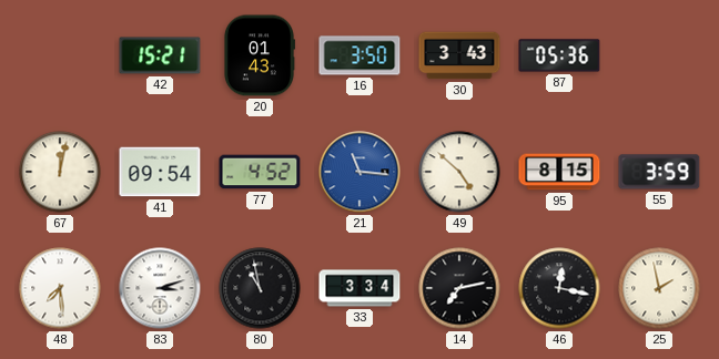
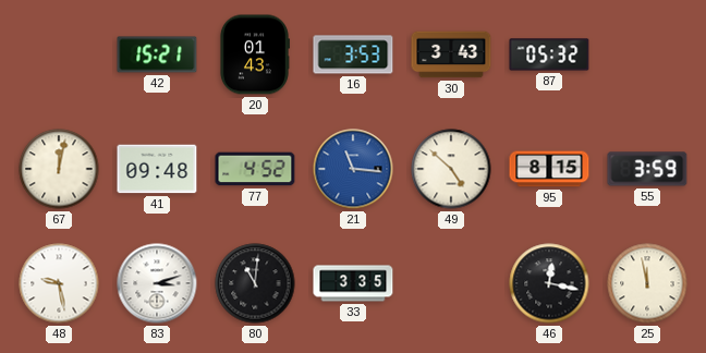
16: 3:50 -> 3:53
87: 05:36 -> 05:32
41: 09:54 -> 09:48
48: 7:29 -> 9:28
80: 10:58 -> 11:01
33: 3:34 -> 3:35
14: 7:13 -> none
25: 1:58 -> 11:58
